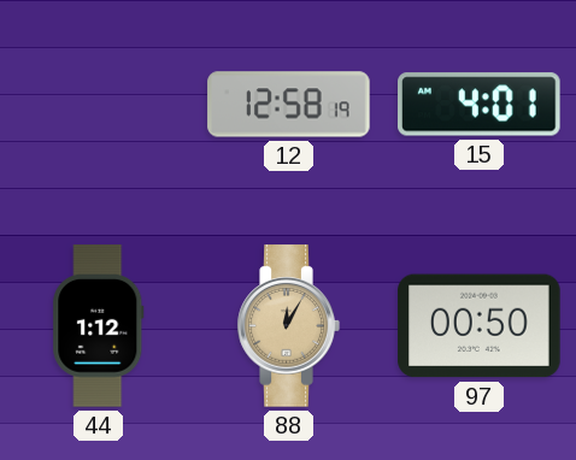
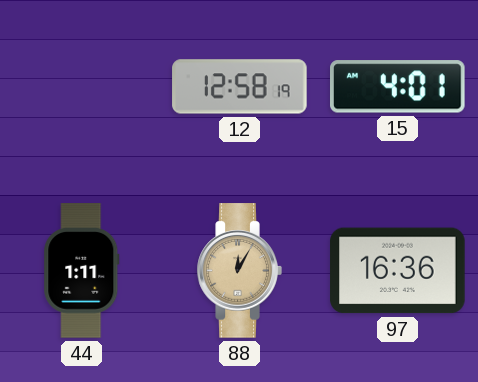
44: 1:12 -> 1:11
97: 00:50 -> 16:36
